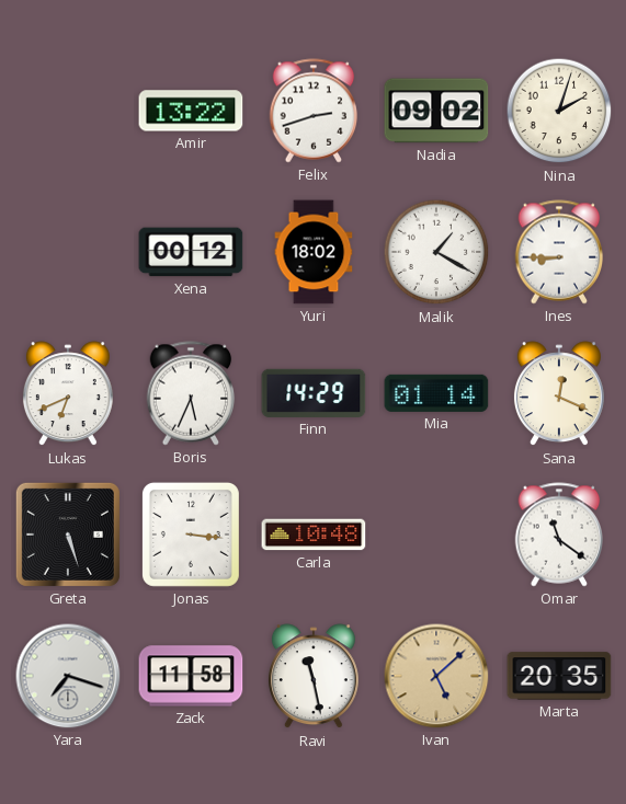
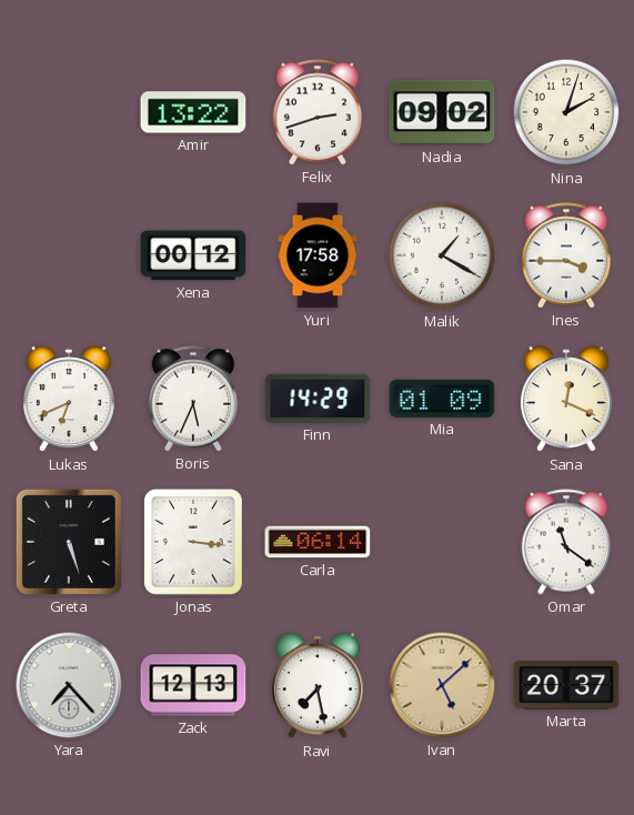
Yuri: 18:02 -> 17:58
Ines: 8:45 -> 3:45
Mia: 01:14 -> 01:09
Carla: 10:48 -> 06:14
Yara: 7:18 -> 7:23
Zack: 11:58 -> 12:13
Ravi: 11:28 -> 7:28
Marta: 20:35 -> 20:37
